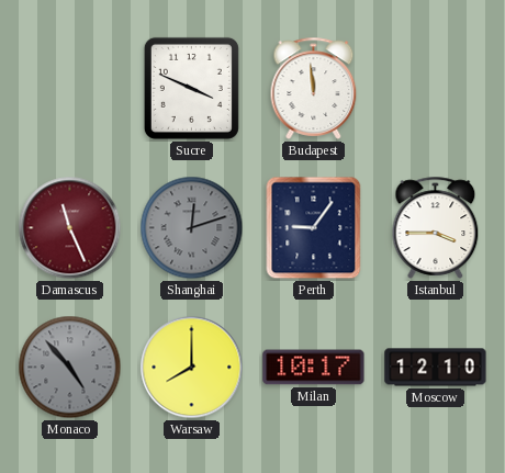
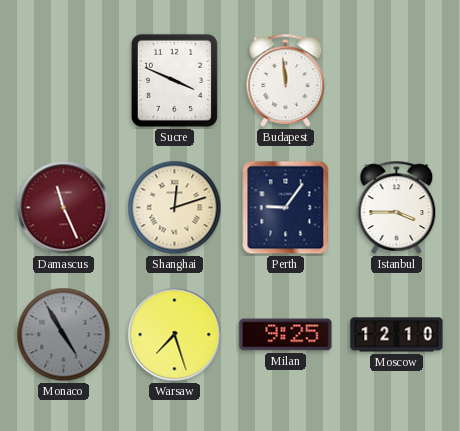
Shanghai dial: grey -> cream
Monaco: 4:53 -> 4:55
Warsaw: 8:00 -> 7:27
Milan: 10:17 -> 9:25
